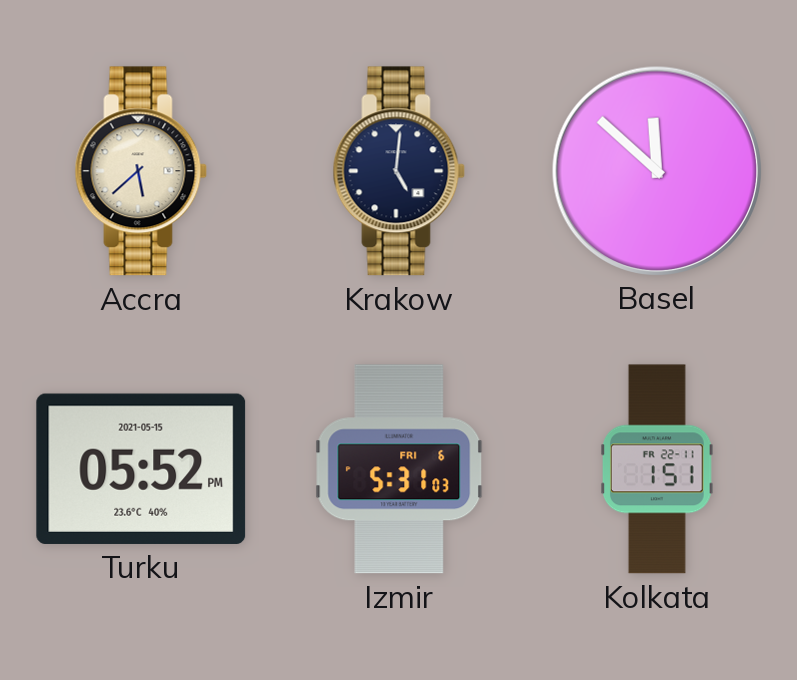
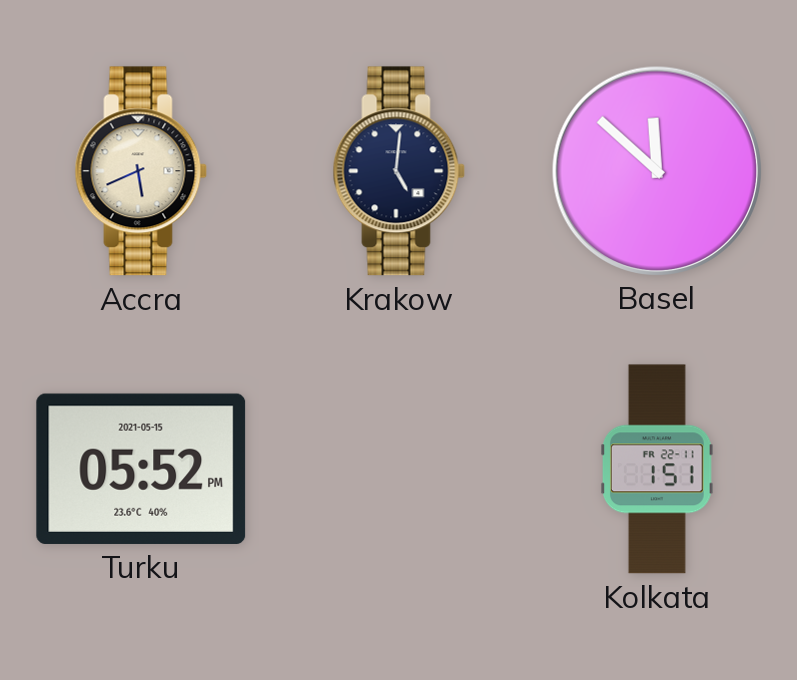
Accra: 5:38 -> 5:41
Izmir: 5:31 -> none
